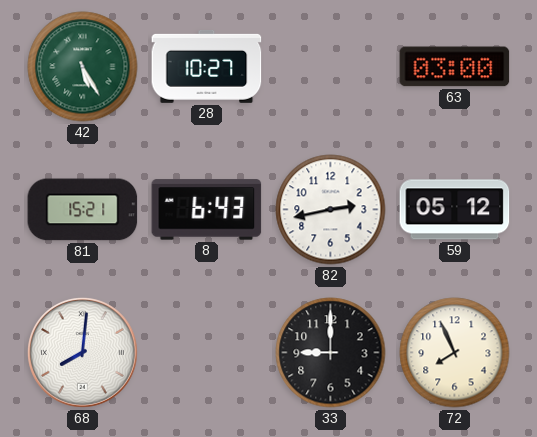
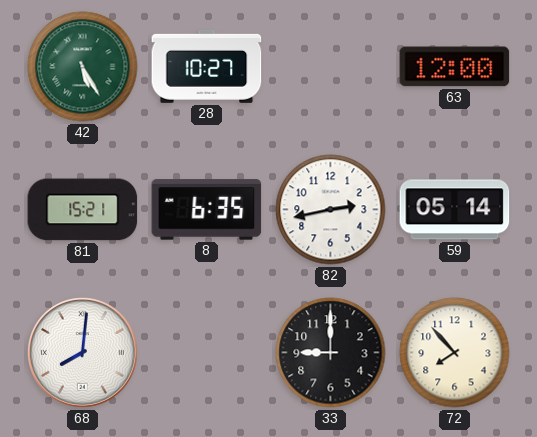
63: 03:00 -> 12:00
8: 6:43 -> 6:35
59: 05:12 -> 05:14
72: 7:56 -> 7:53
